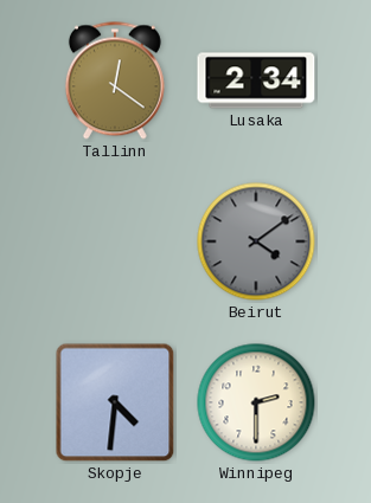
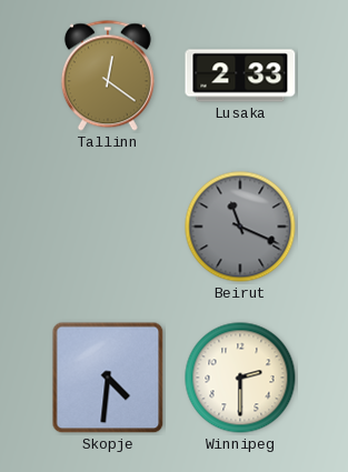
Lusaka: 2:34 -> 2:33
Beirut: 4:09 -> 11:19
